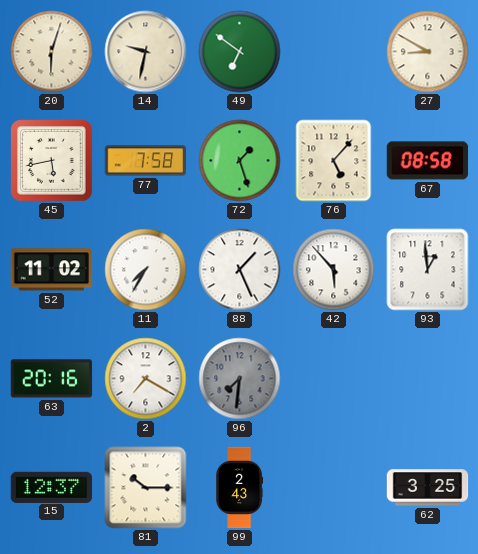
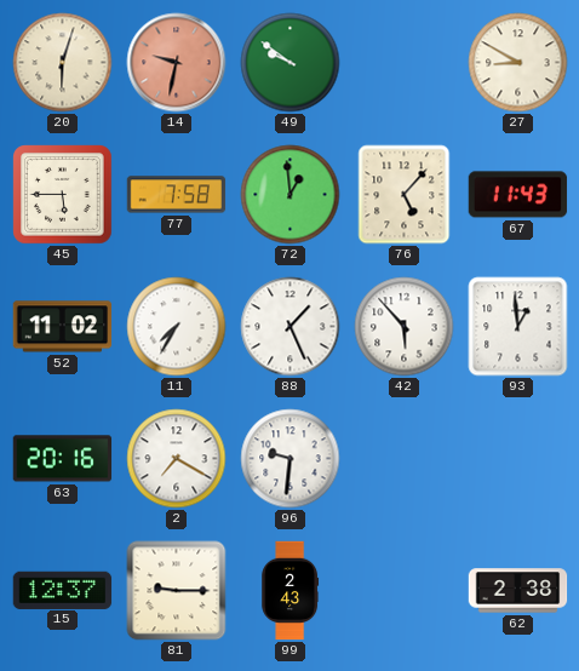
14 dial: cream -> salmon
49: 6:51 -> 9:51
45: 5:43 -> 5:45
72: 1:27 -> 12:59
67: 08:58 -> 11:43
96: 7:31 -> 9:31
96 dial: grey -> white
81: 10:15 -> 9:15
62: 3:25 -> 2:38
